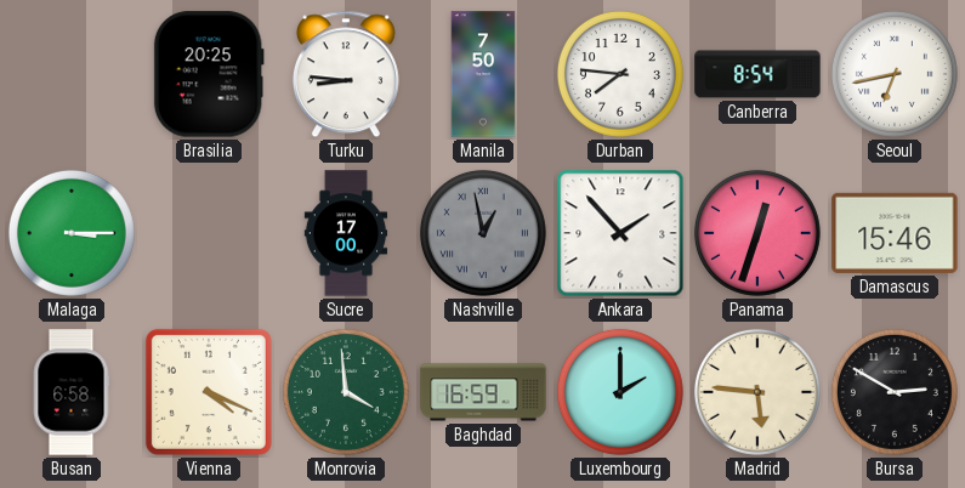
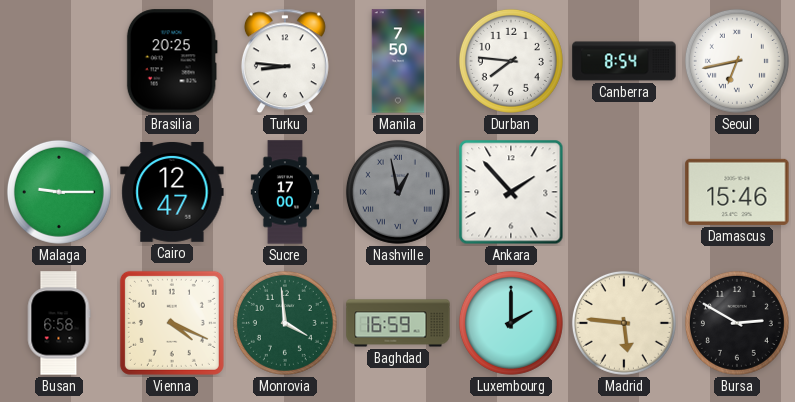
Malaga: 3:15 -> 9:15
Cairo: none -> 12:47
Panama: 12:33 -> none
